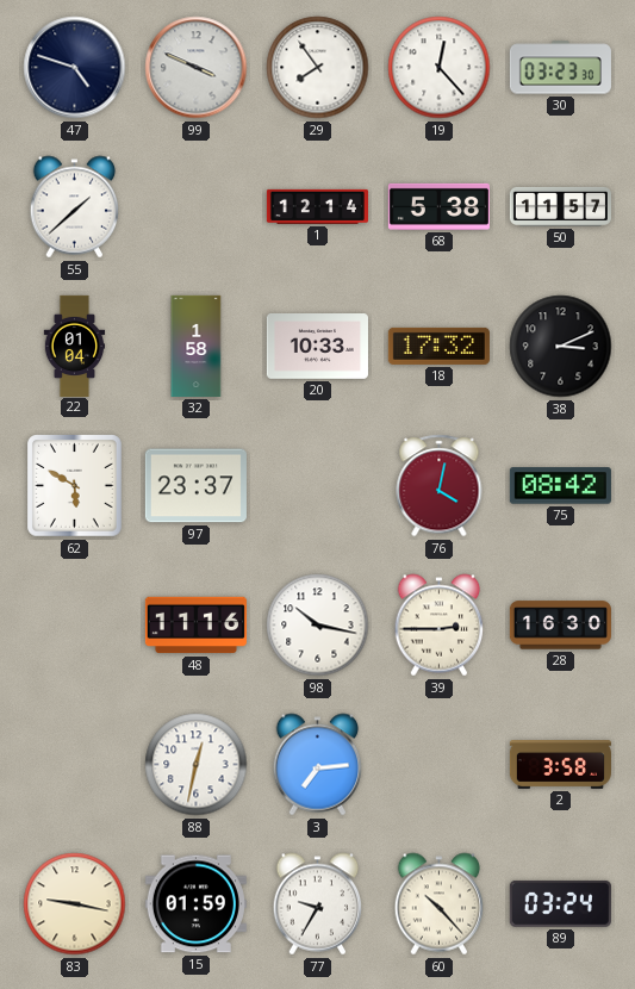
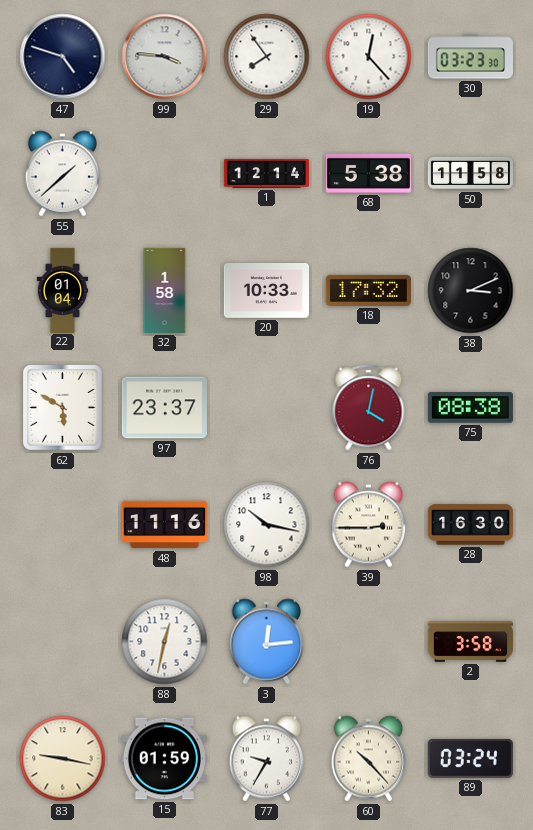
99: 3:49 -> 3:46
50: 11:57 -> 11:58
75: 08:42 -> 08:38
3: 7:14 -> 12:14
